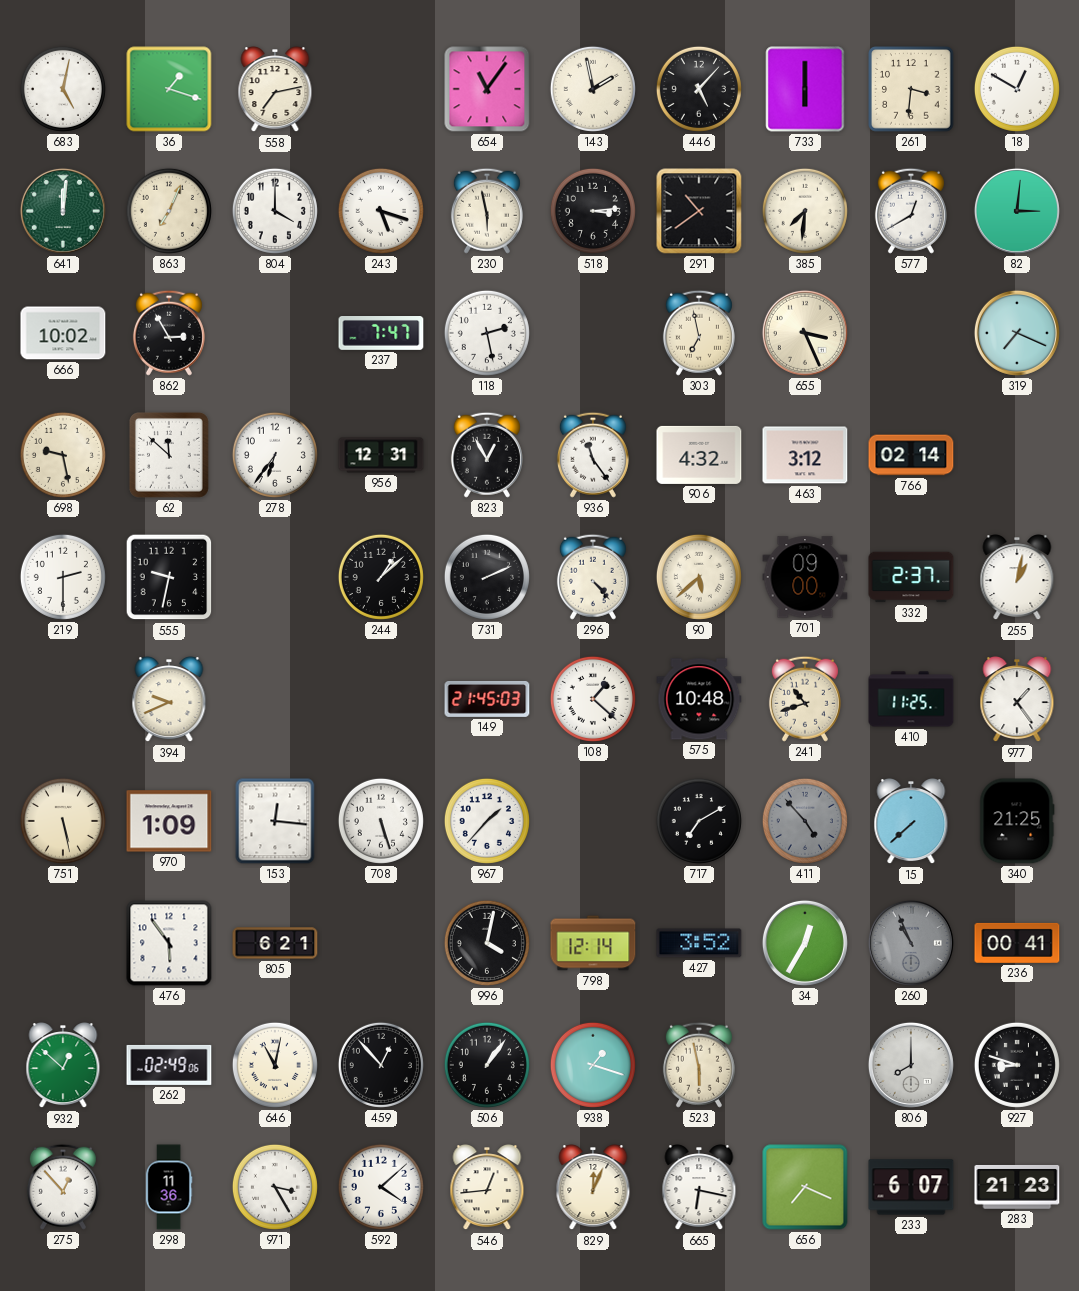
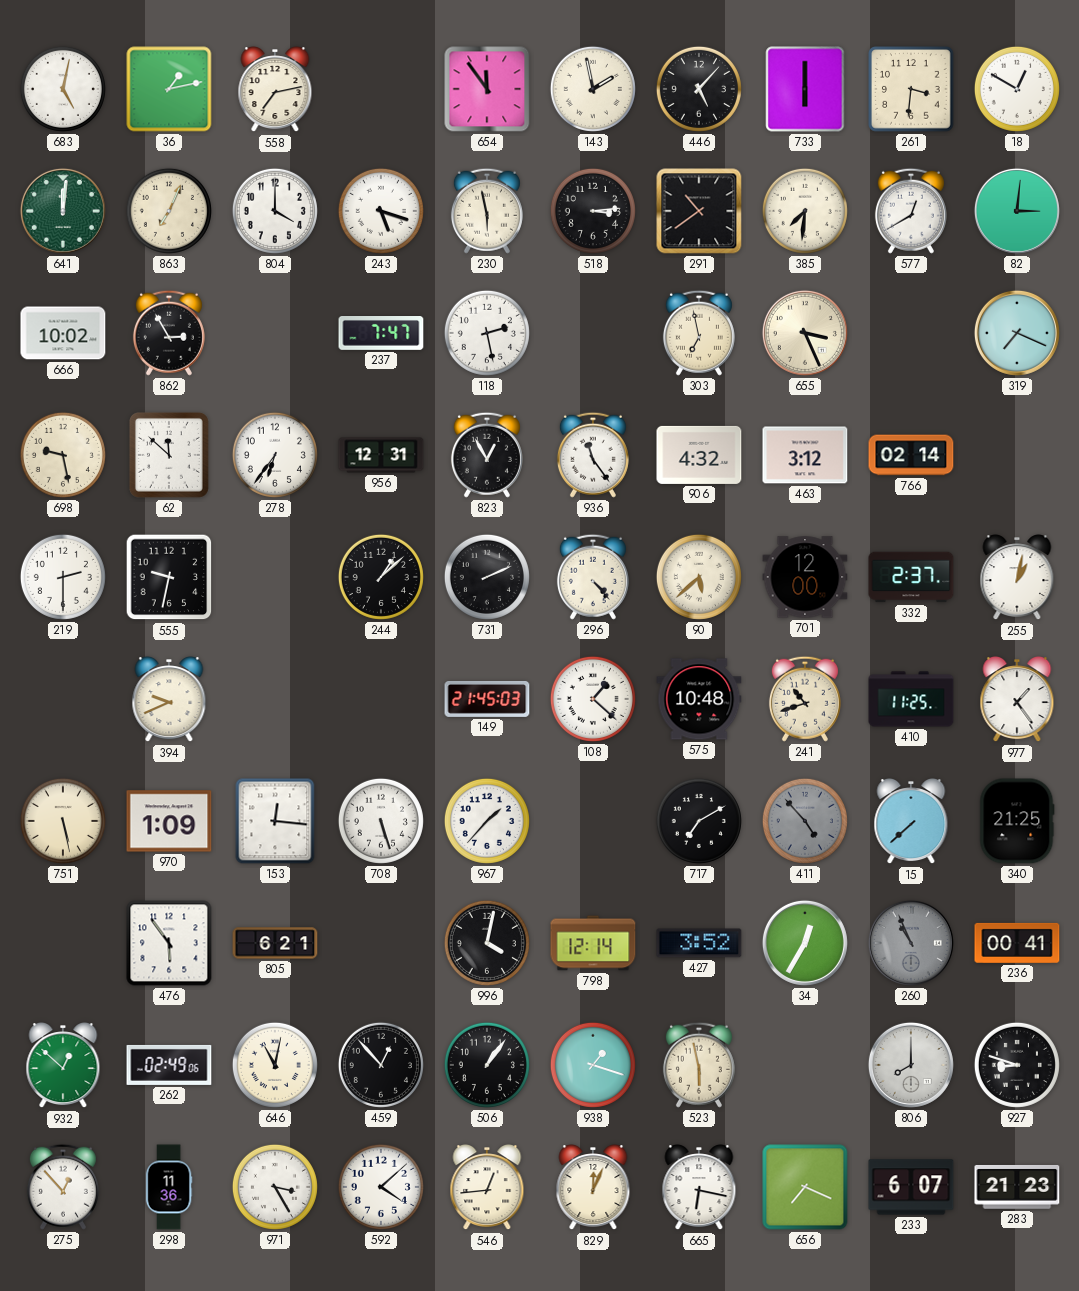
36: 1:18 -> 1:13
654: 11:06 -> 11:54
701: 09:00 -> 12:00
